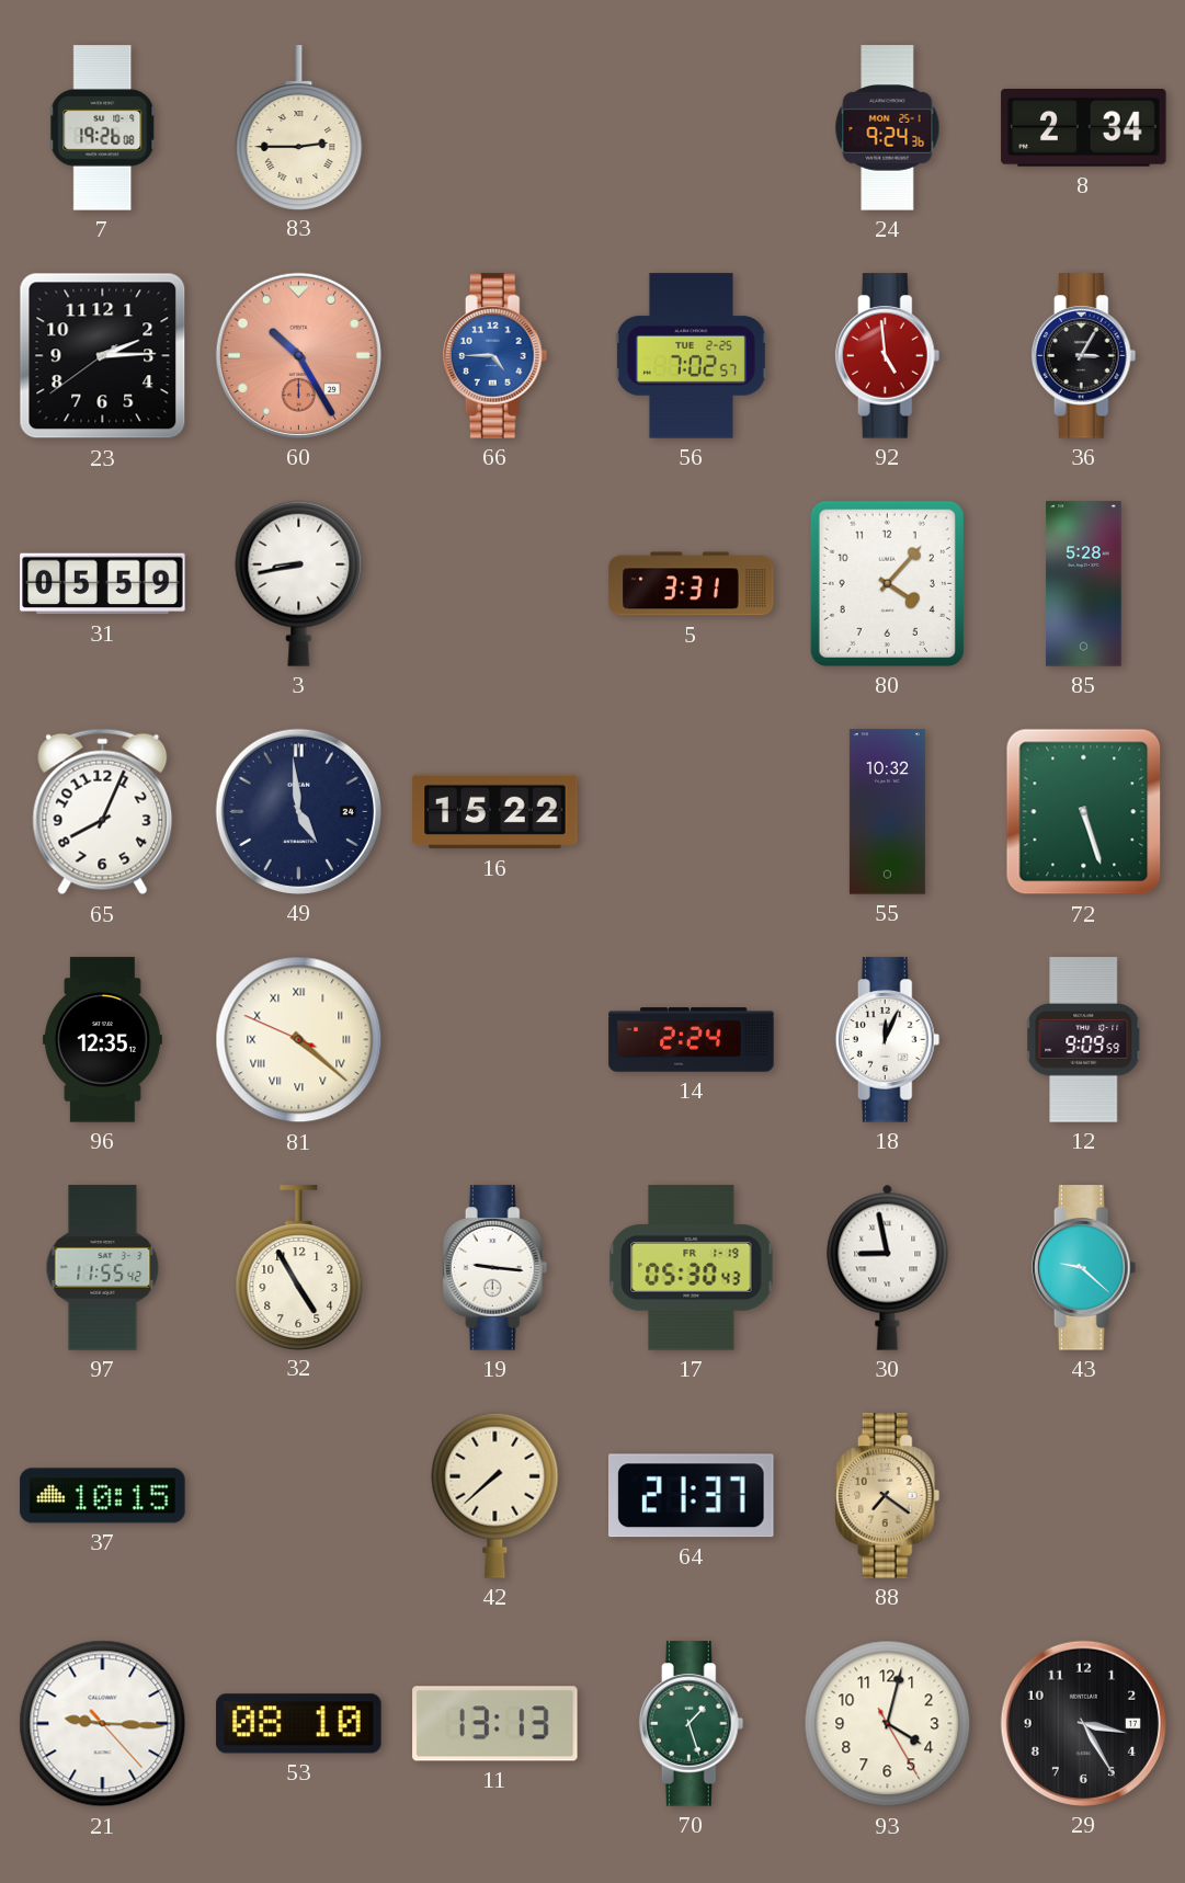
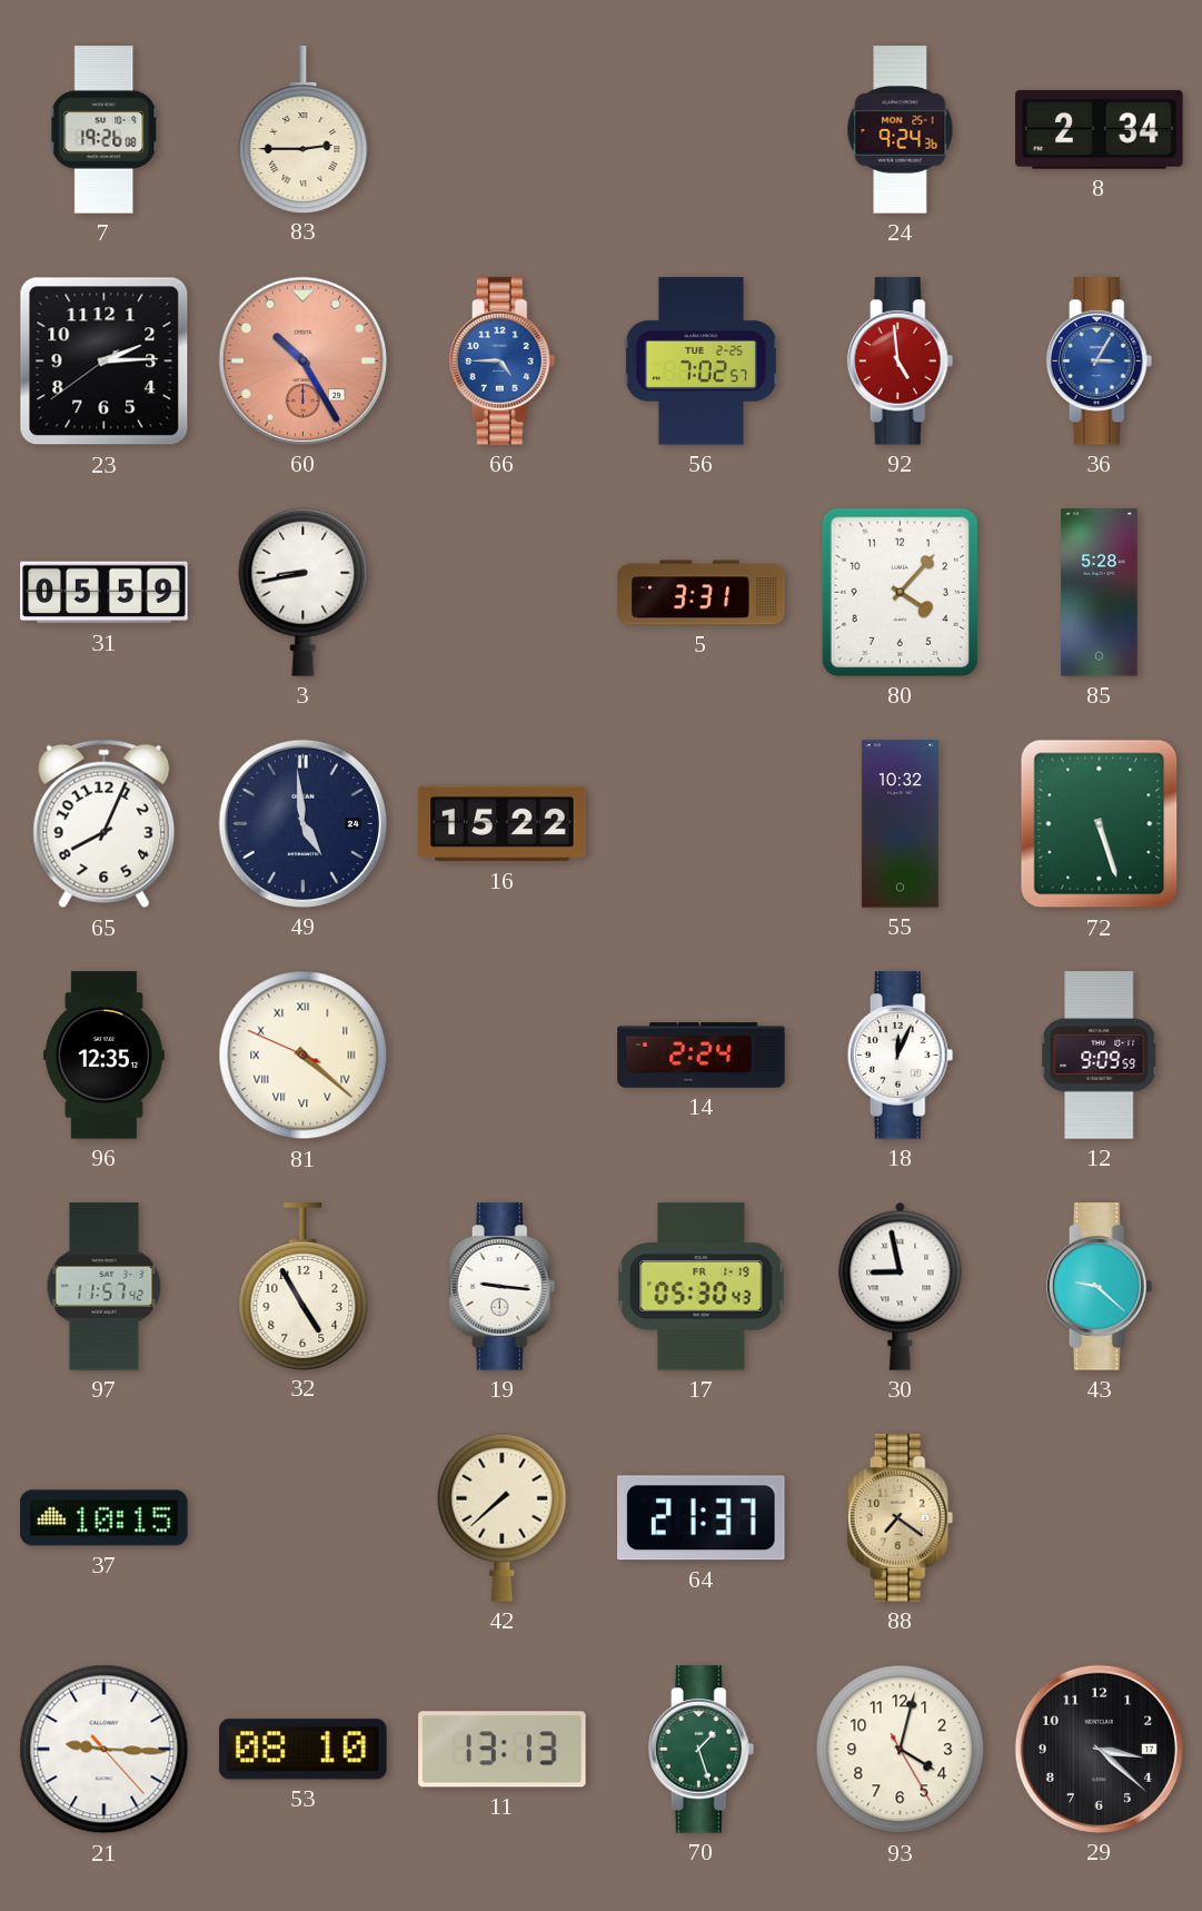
36 dial: black -> blue
97: 11:55 -> 11:57
29: 3:25 -> 3:22
